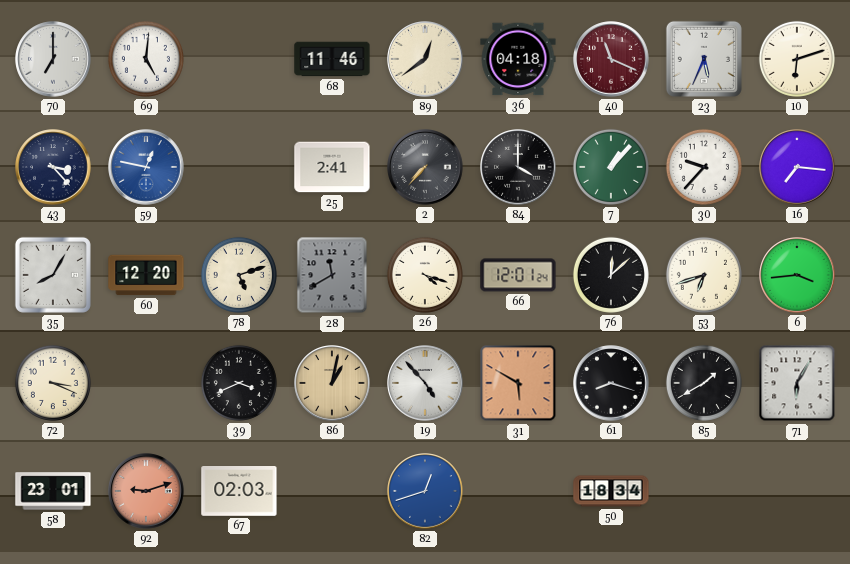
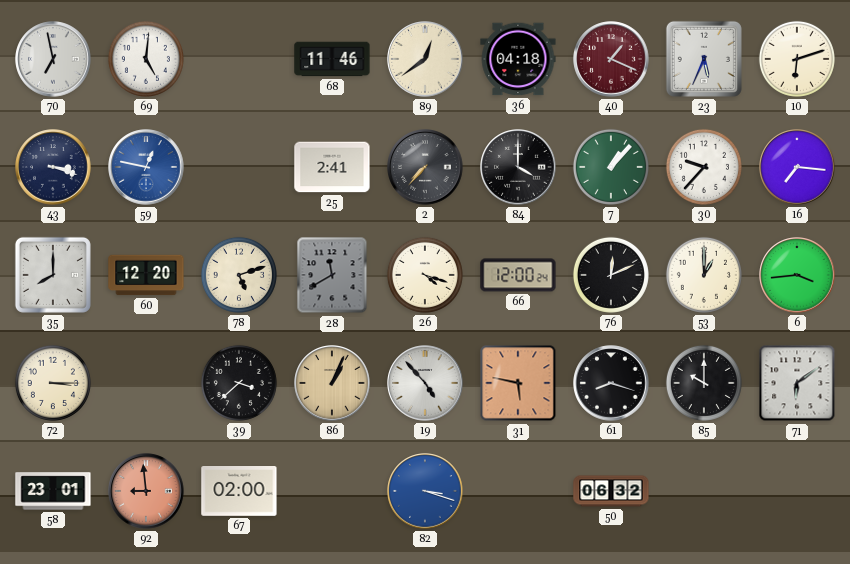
70: 7:00 -> 6:58
40: 11:19 -> 1:19
43: 3:23 -> 3:18
35: 8:05 -> 8:00
66: 12:01 -> 12:00
76: 12:08 -> 12:11
53: 6:42 -> 1:00
72: 3:19 -> 3:15
39: 3:41 -> 3:38
86: 1:02 -> 1:04
31: 5:50 -> 5:47
85: 1:40 -> 10:00
71: 6:05 -> 6:09
92: 9:12 -> 8:59
67: 02:03 -> 02:00
82: 12:42 -> 3:18
50: 18:34 -> 06:32
